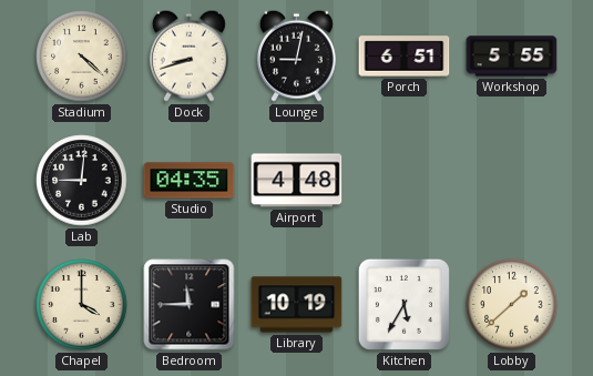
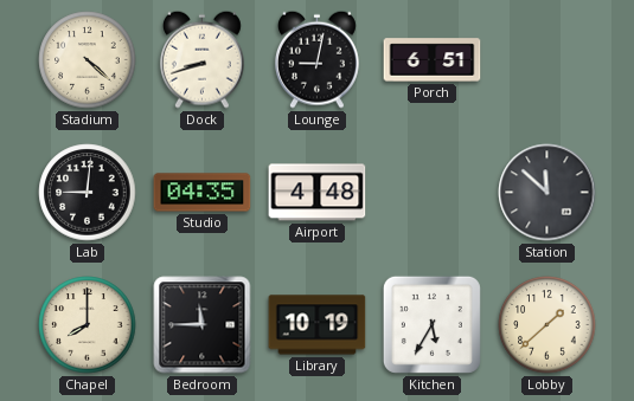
Workshop: 5:55 -> none
Station: none -> 11:52
Chapel: 4:00 -> 8:00
